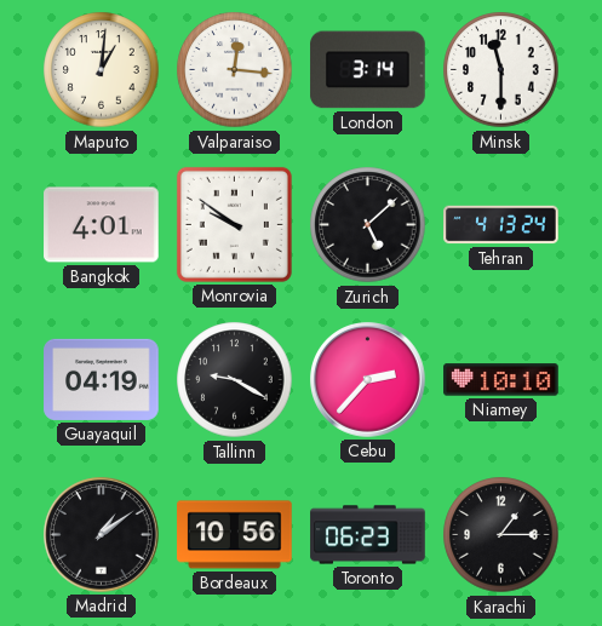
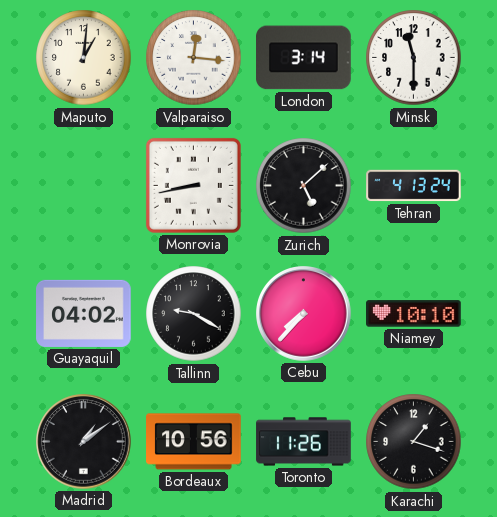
Bangkok: 4:01 -> none
Monrovia: 9:51 -> 8:43
Guayaquil: 04:19 -> 04:02
Cebu: 2:37 -> 7:37
Toronto: 06:23 -> 11:26
Karachi: 1:15 -> 1:18
